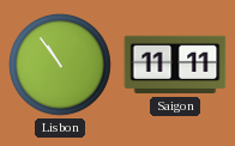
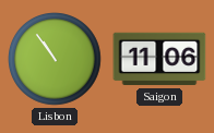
Saigon: 11:11 -> 11:06
